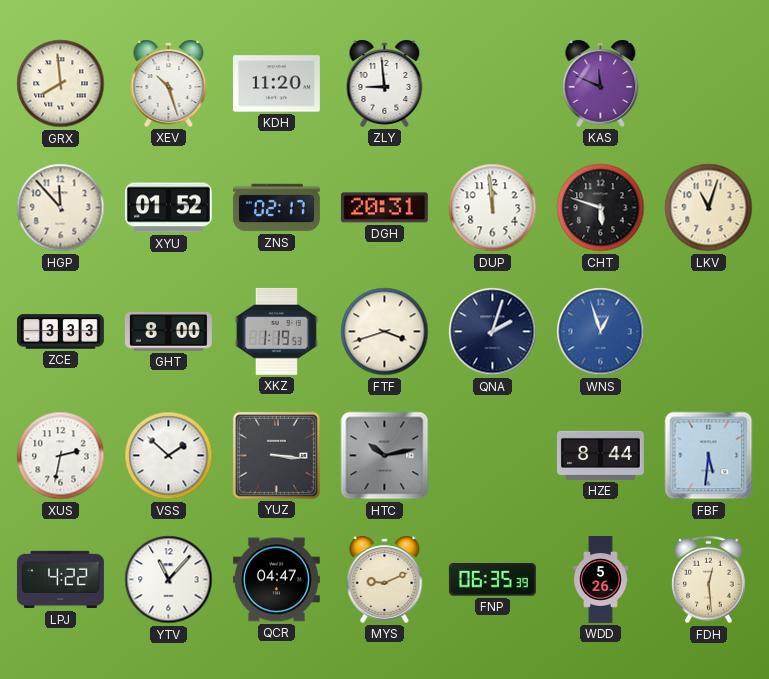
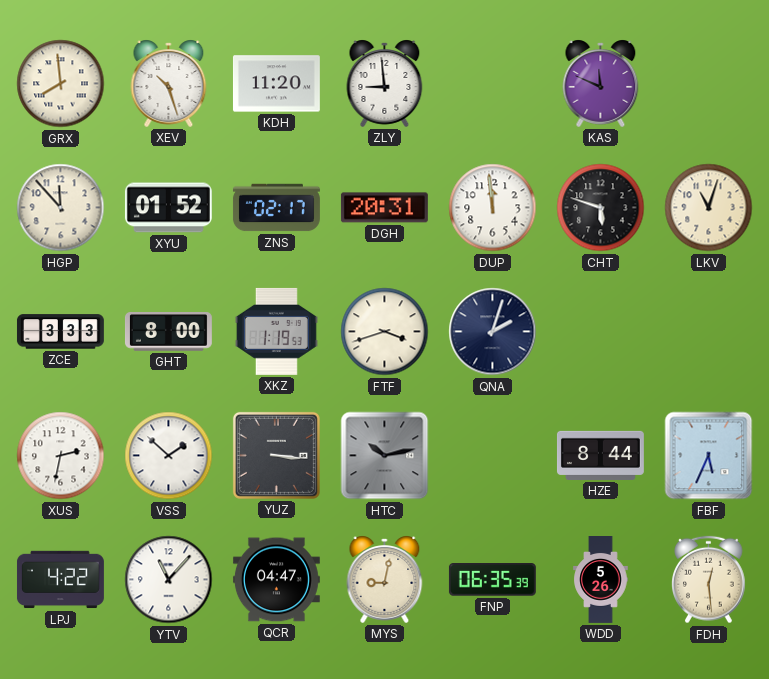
WNS: 12:57 -> none
FBF: 5:31 -> 5:34
MYS: 9:11 -> 9:02
